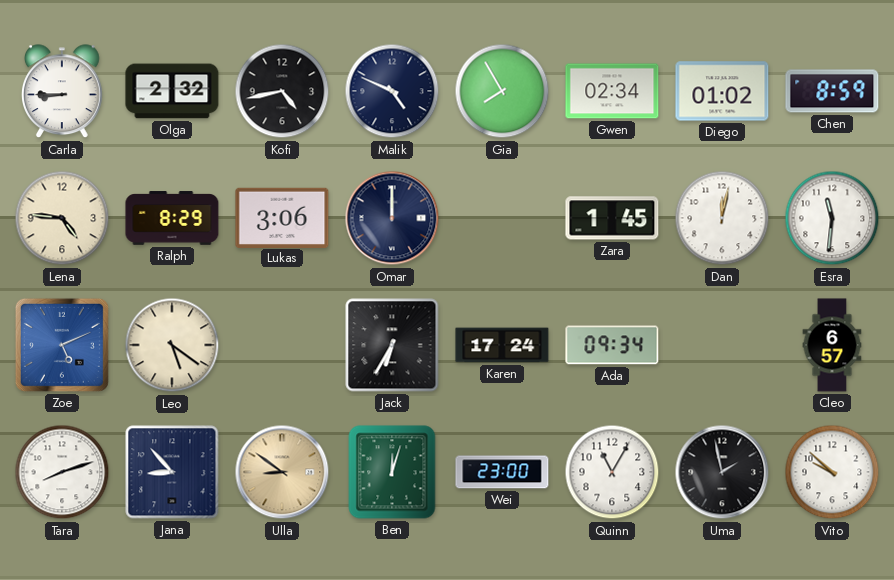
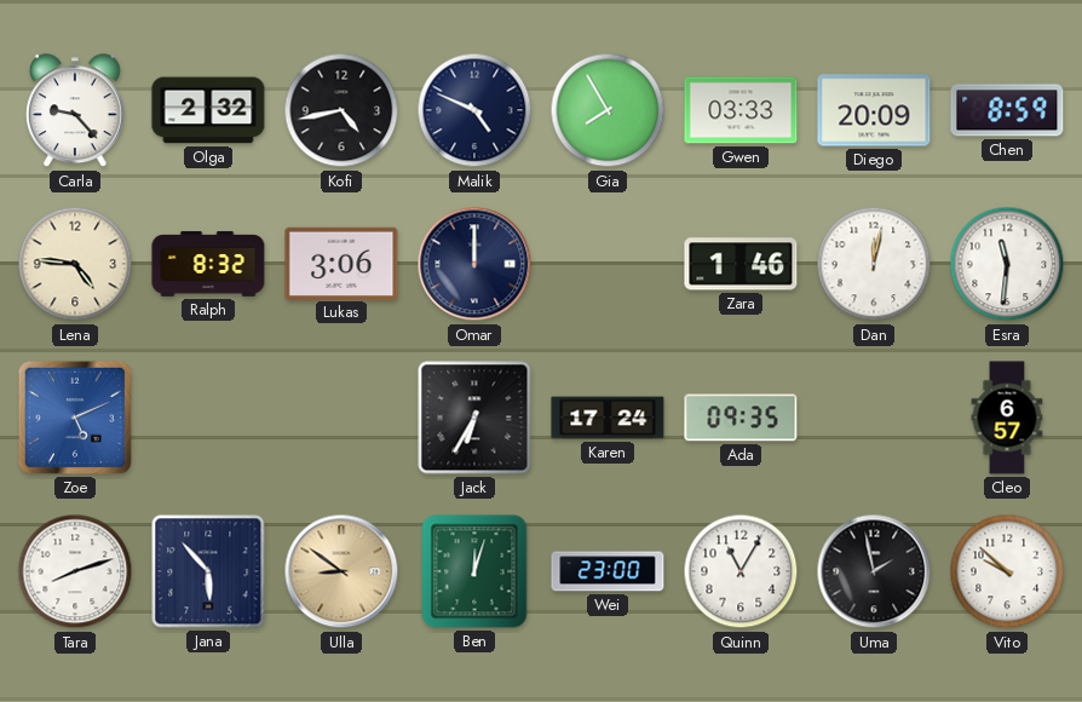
Carla: 8:45 -> 9:23
Gwen: 02:34 -> 03:33
Diego: 01:02 -> 20:09
Ralph: 8:29 -> 8:32
Zara: 1:45 -> 1:46
Leo: 5:21 -> none
Ada: 09:34 -> 09:35
Jana: 8:53 -> 5:53
